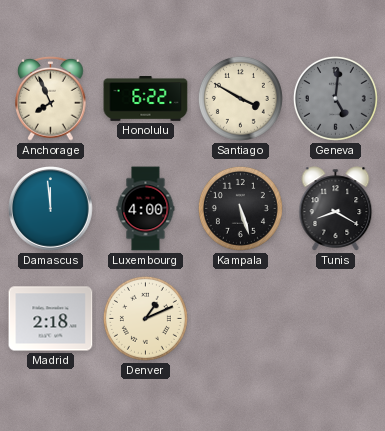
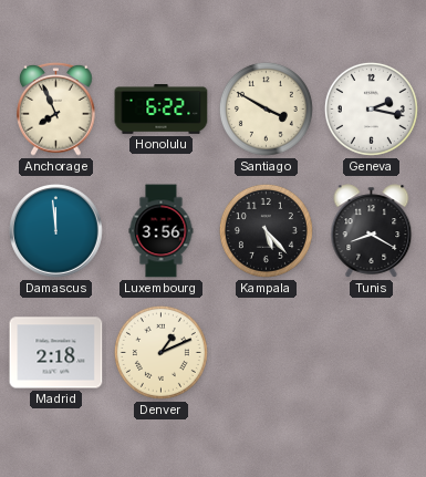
Geneva: 5:01 -> 2:17
Geneva dial: grey -> white
Luxembourg: 4:00 -> 3:56
Kampala: 5:27 -> 5:23
